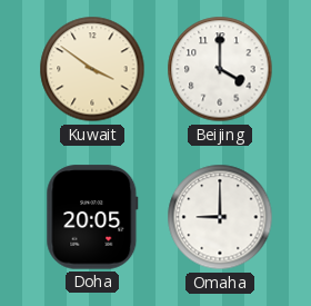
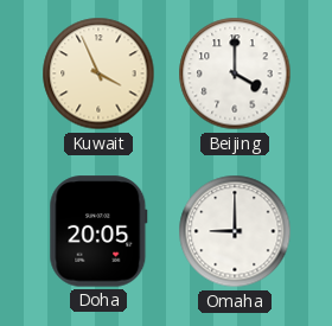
Kuwait: 3:51 -> 3:56
